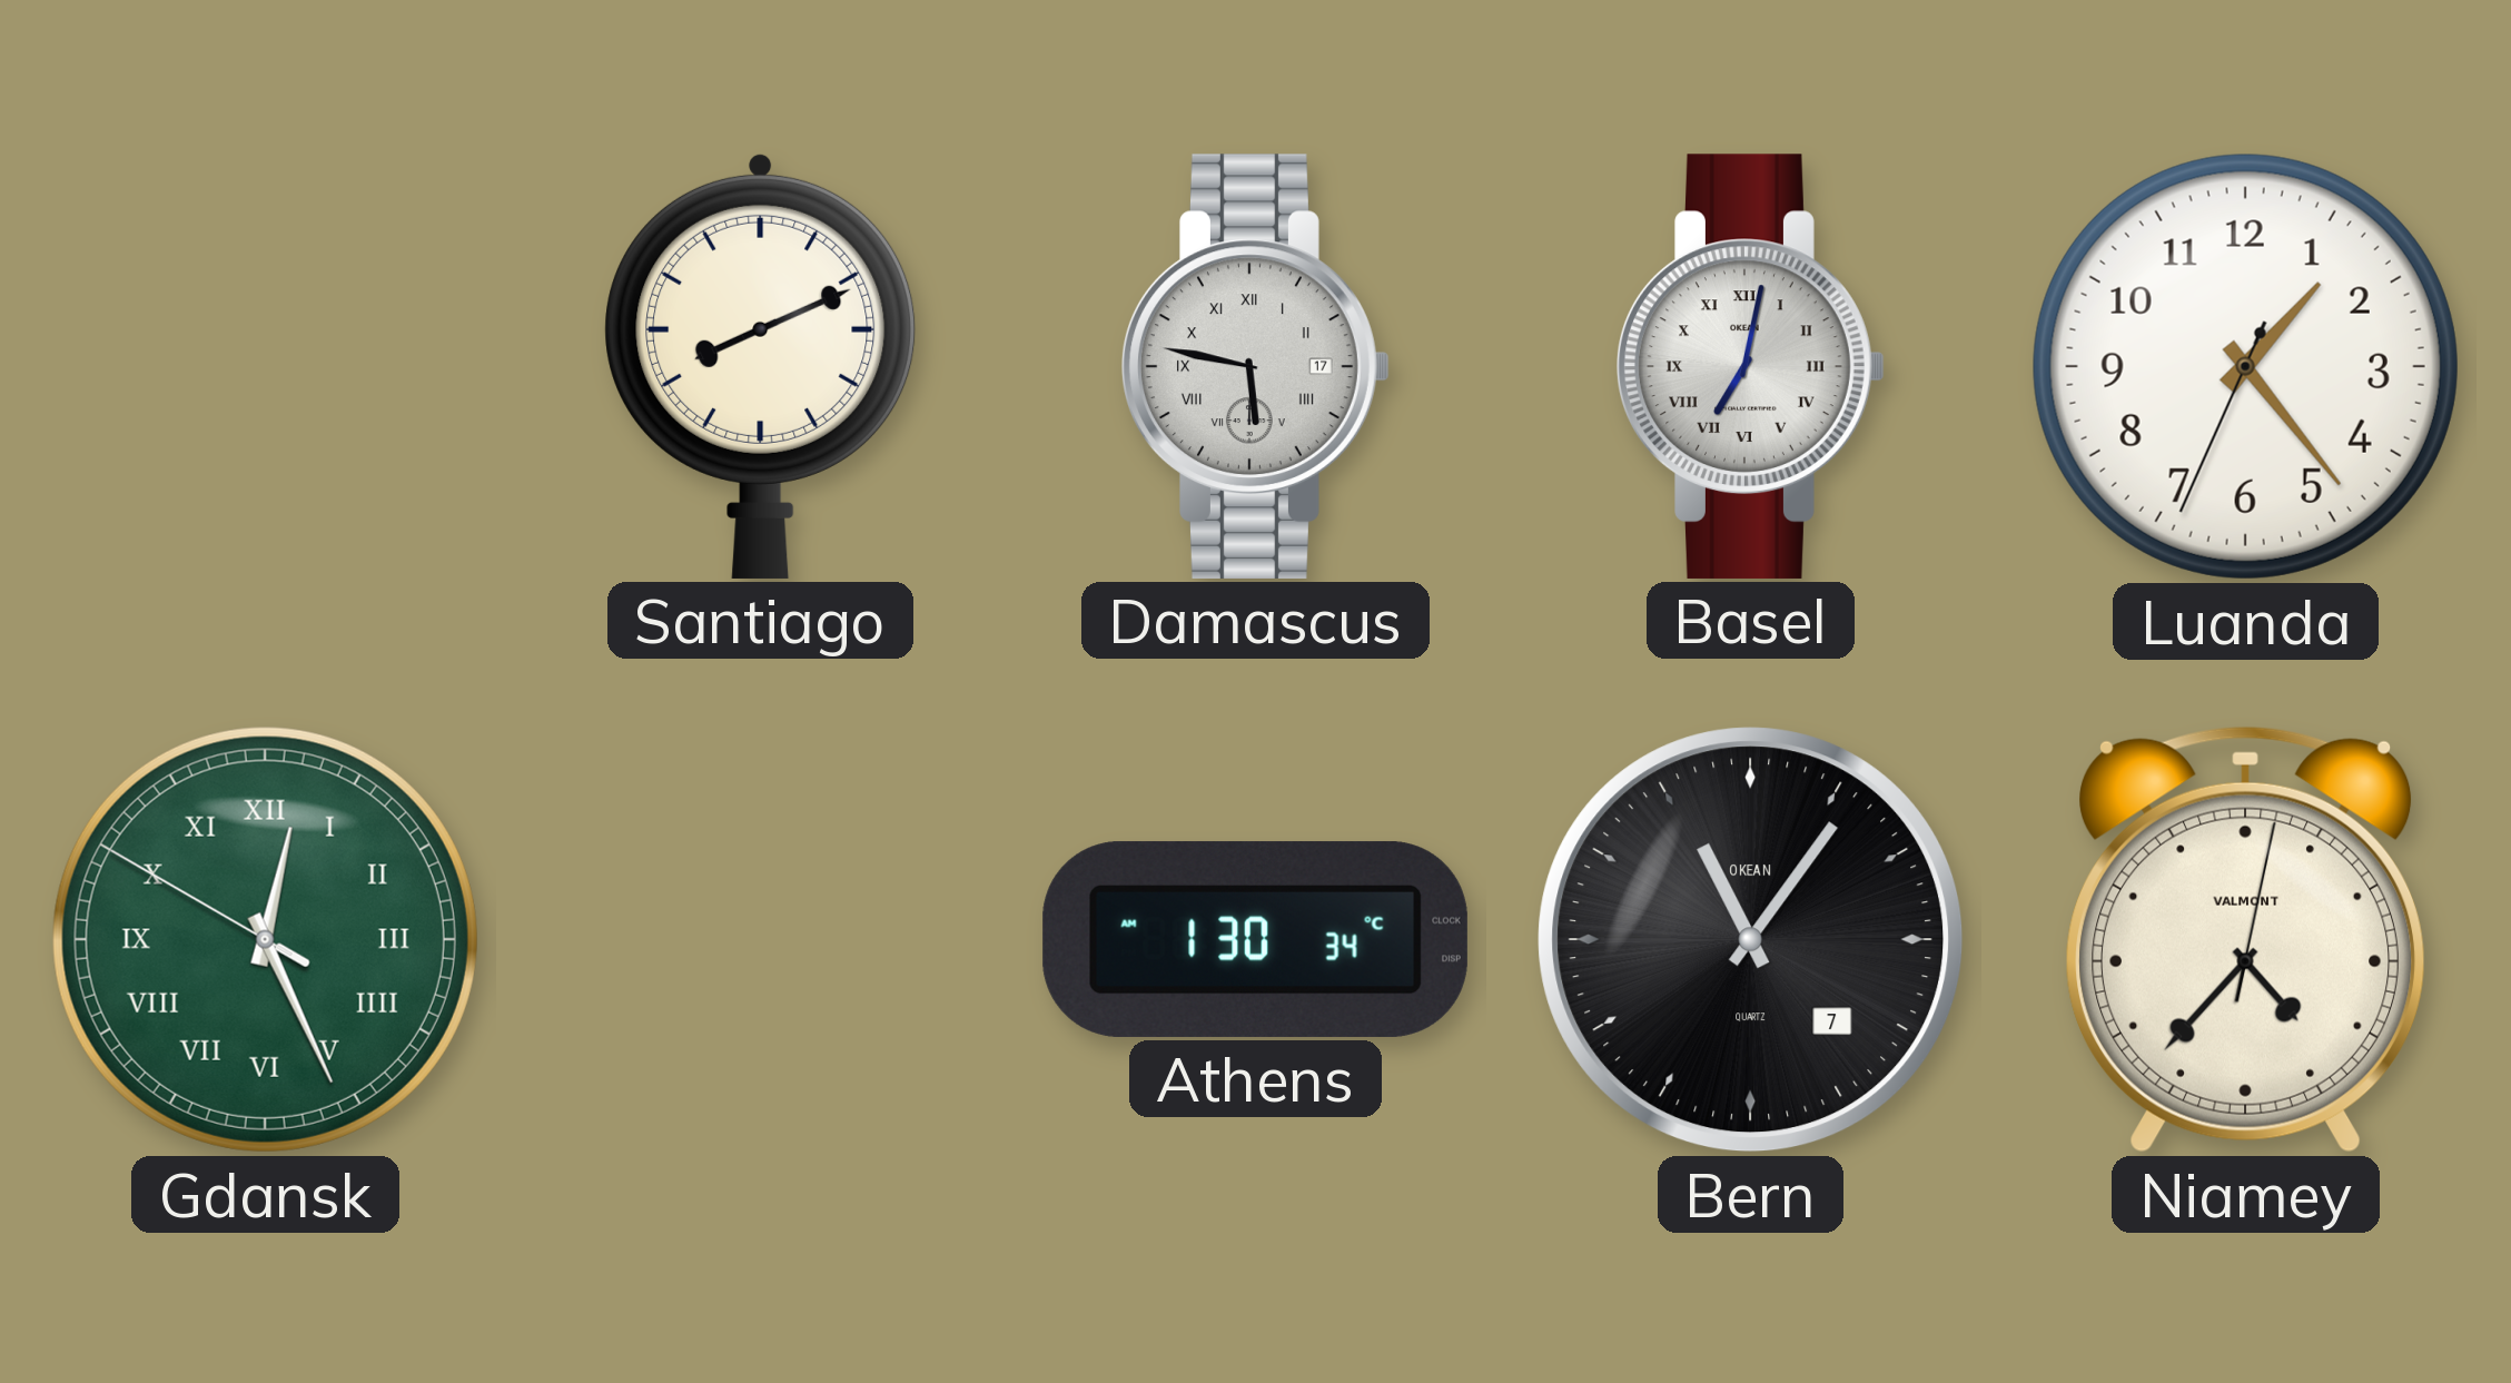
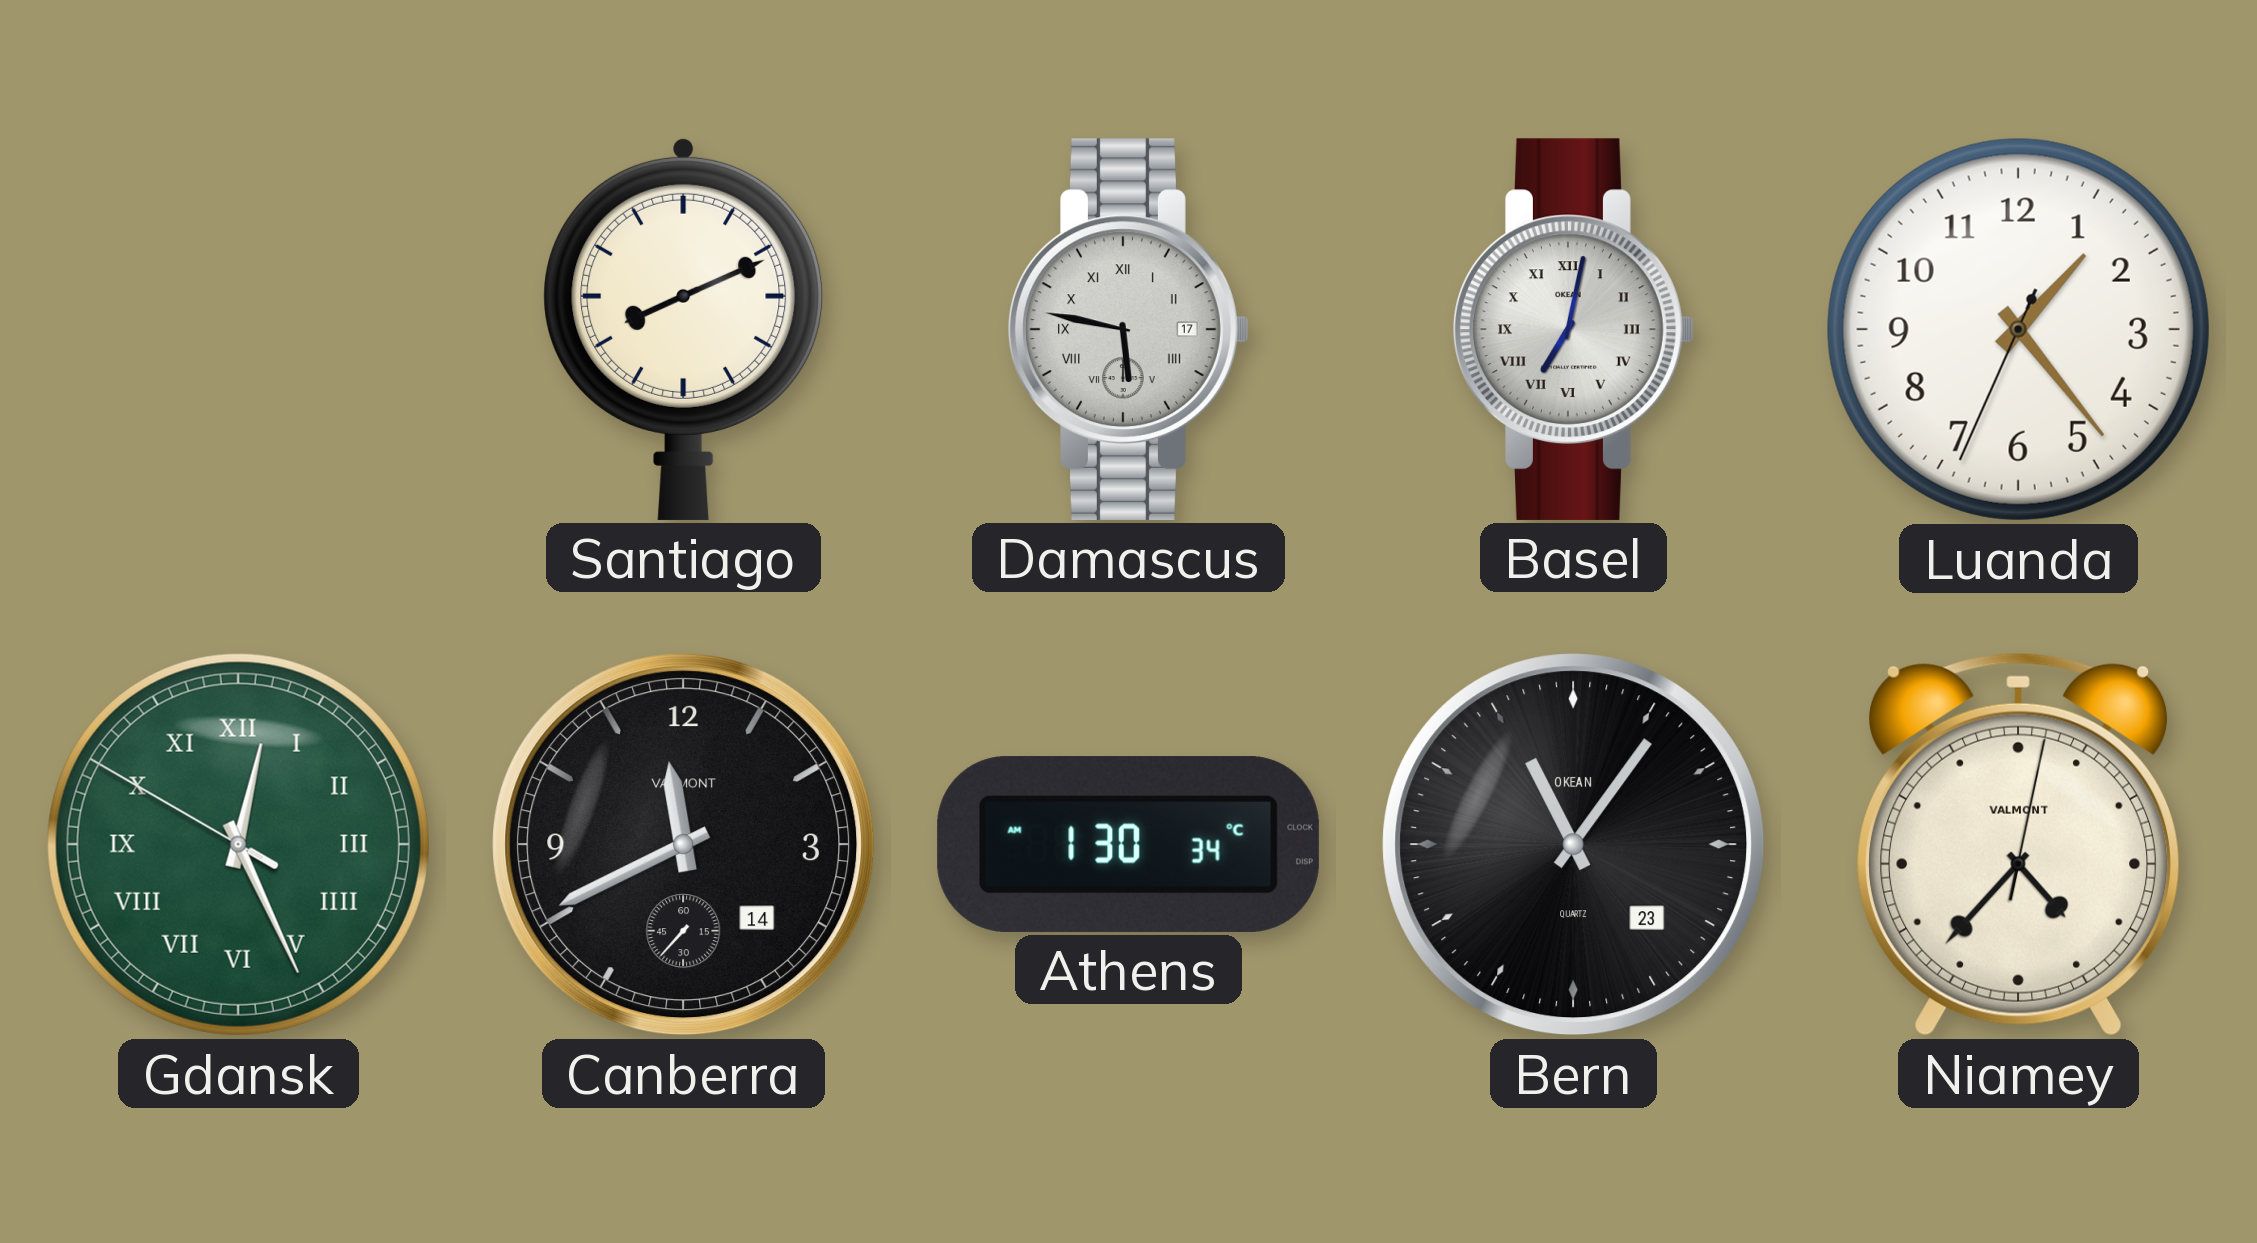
Canberra: none -> 11:40
Bern date: 7 -> 23
